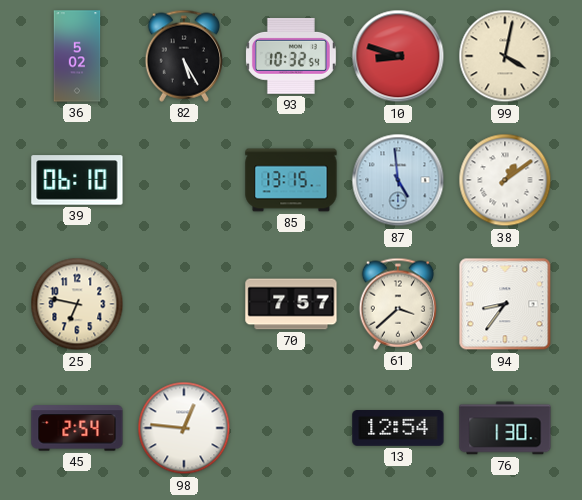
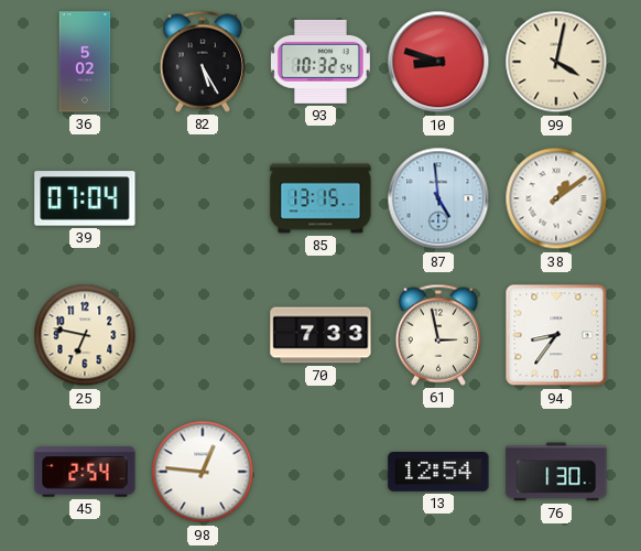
39: 06:10 -> 07:04
70: 7:57 -> 7:33
61: 3:38 -> 2:58
